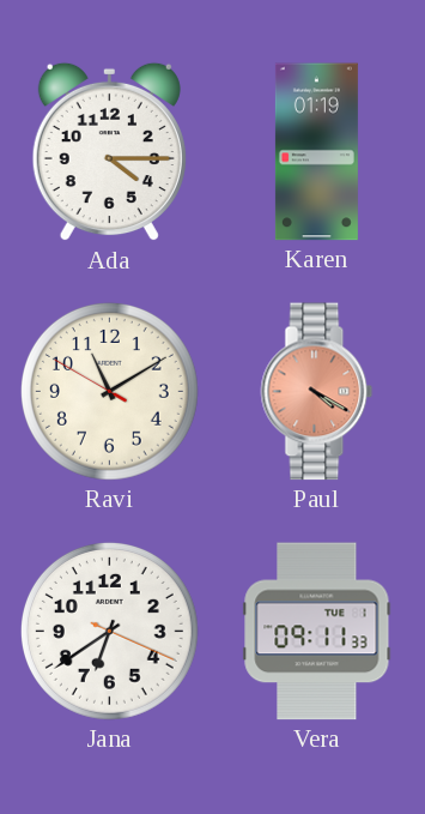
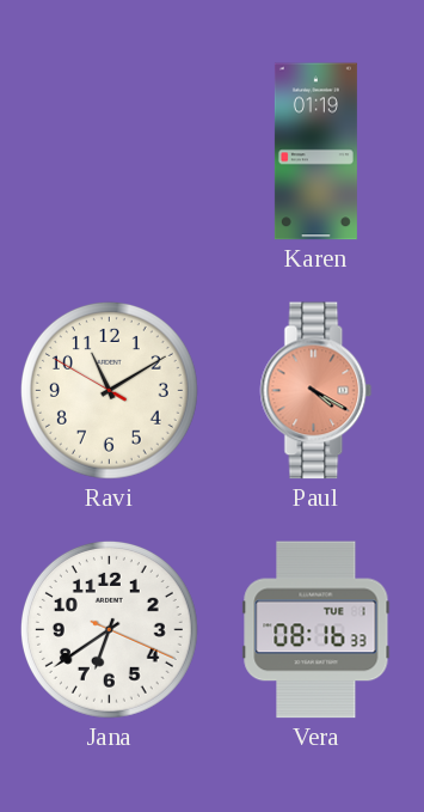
Ada: 4:15 -> none
Vera: 09:11 -> 08:16
